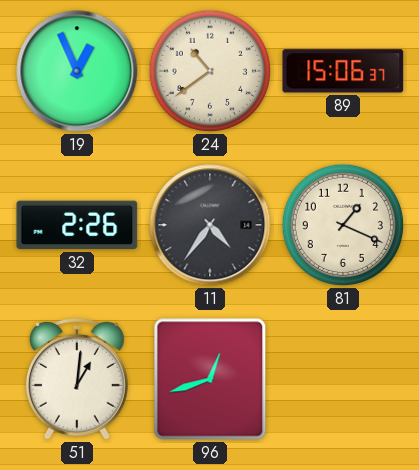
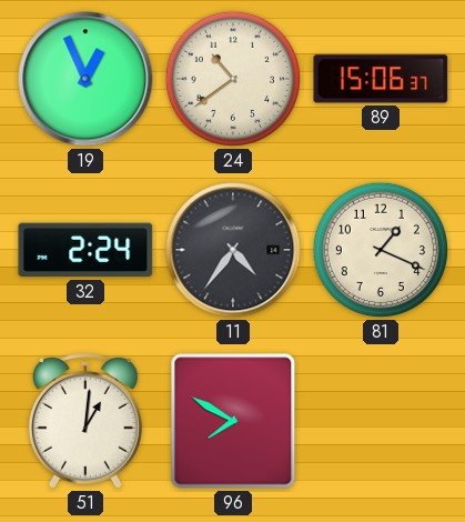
32: 2:26 -> 2:24
96: 12:42 -> 7:50
